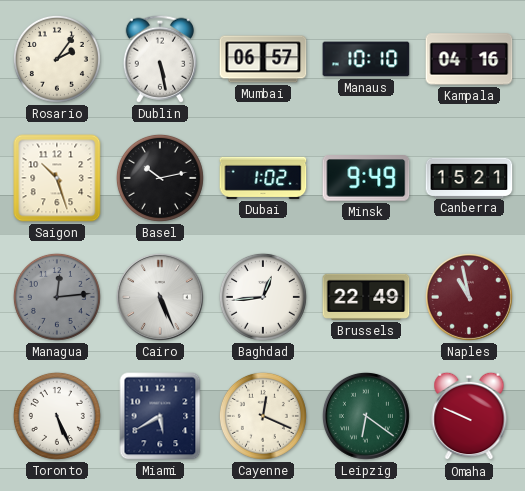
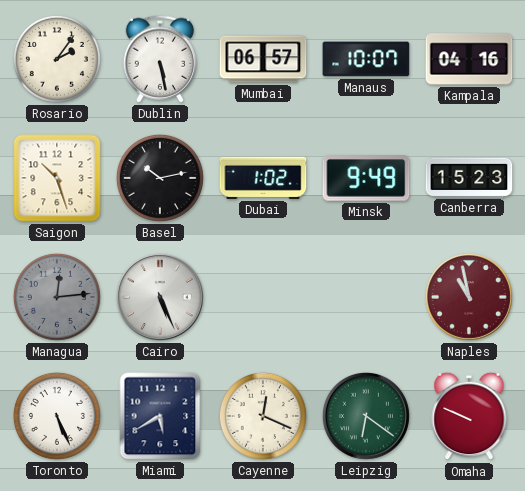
Manaus: 10:10 -> 10:07
Canberra: 15:21 -> 15:23
Baghdad: 12:44 -> none
Brussels: 22:49 -> none
